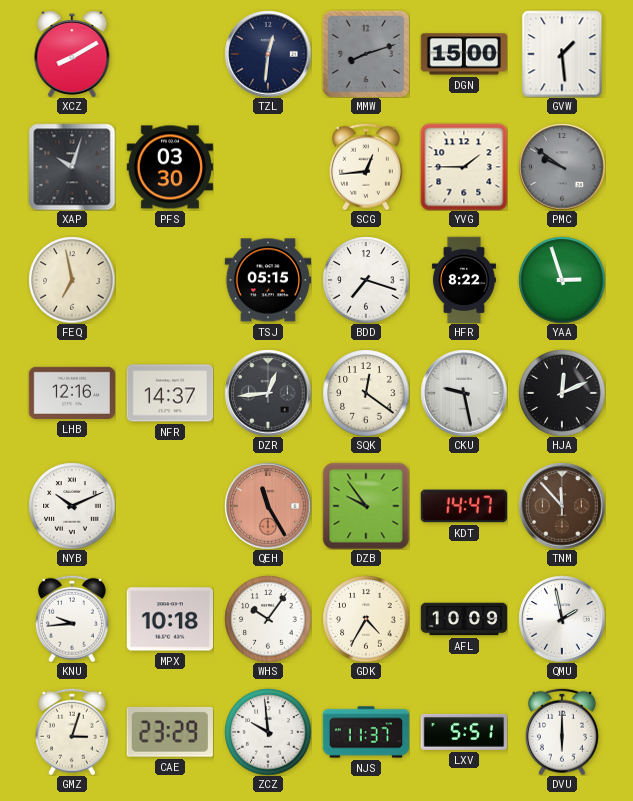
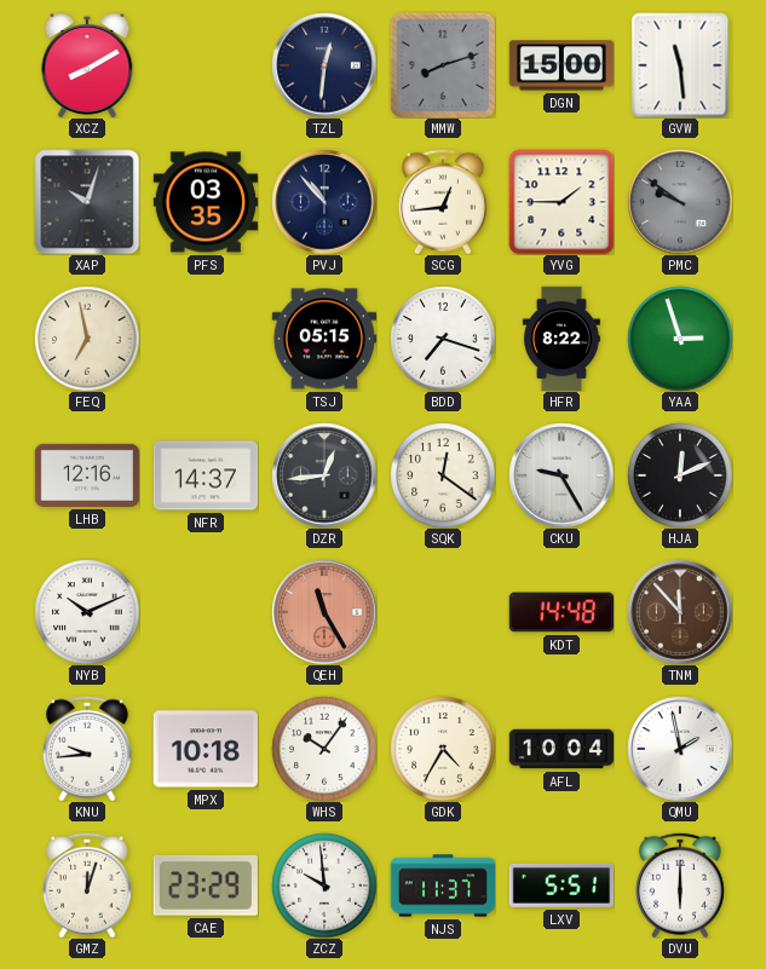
GVW: 1:29 -> 11:29
PFS: 03:30 -> 03:35
PVJ: none -> 10:53
CKU: 9:28 -> 9:25
DZB: 9:54 -> none
KDT: 14:47 -> 14:48
AFL: 10:09 -> 10:04
GMZ: 3:03 -> 12:03
